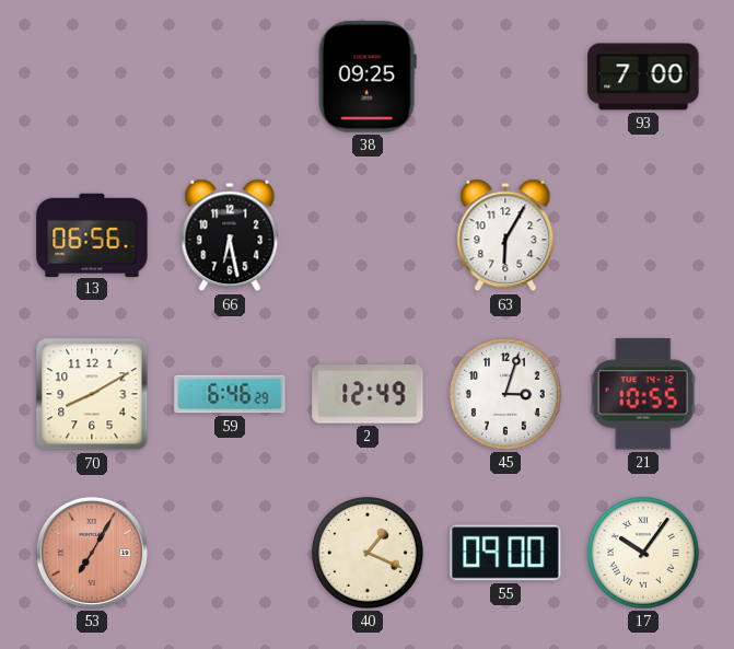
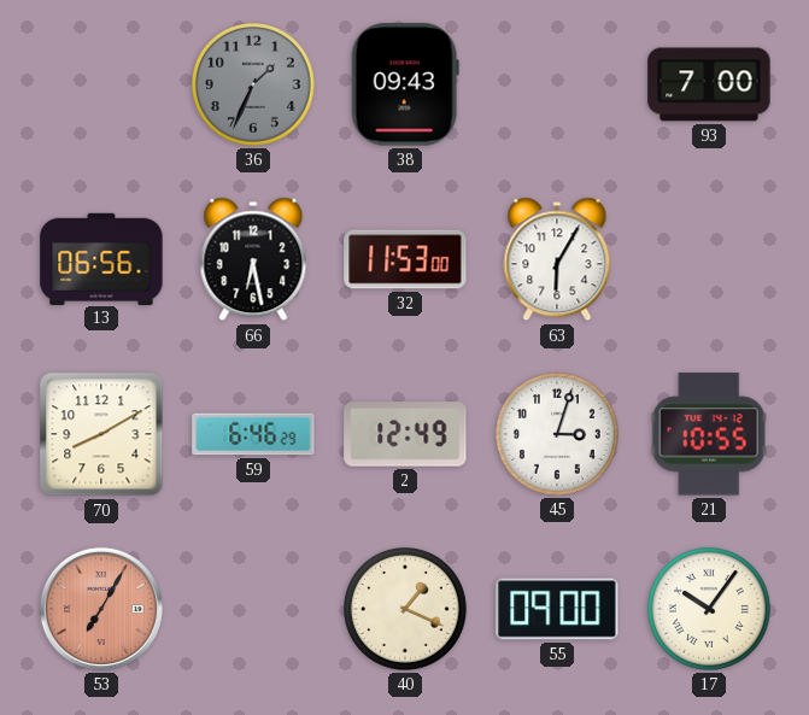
36: none -> 1:34
38: 09:25 -> 09:43
32: none -> 11:53
